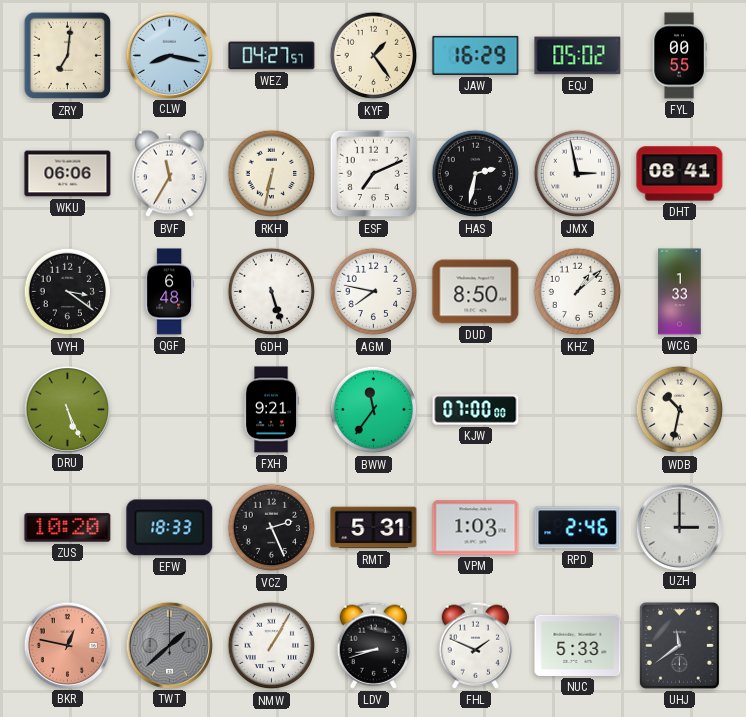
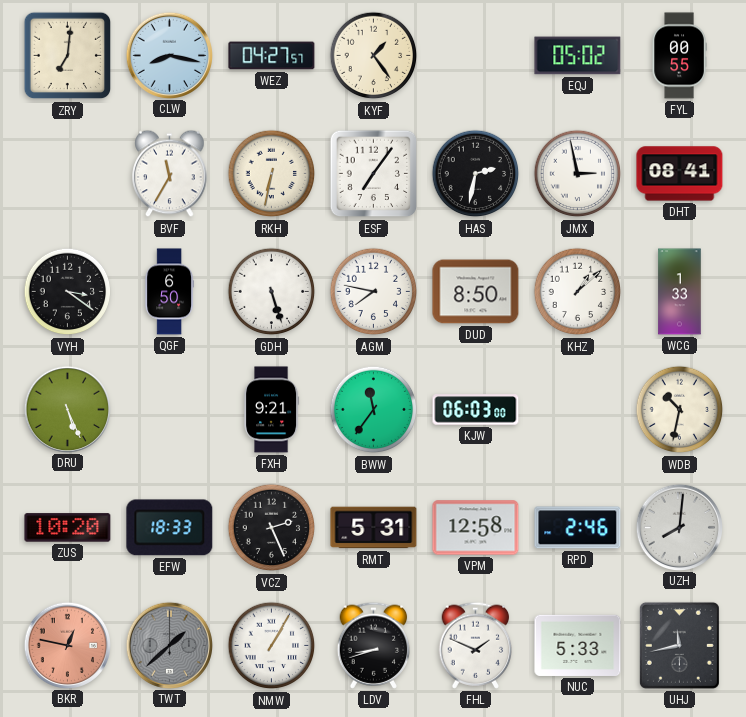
JAW: 16:29 -> none
WKU: 06:06 -> none
ESF: 7:11 -> 7:06
QGF: 6:48 -> 6:50
KJW: 07:00 -> 06:03
VPM: 1:03 -> 12:58
UZH: 3:00 -> 8:01
UHJ: 11:39 -> 11:43
